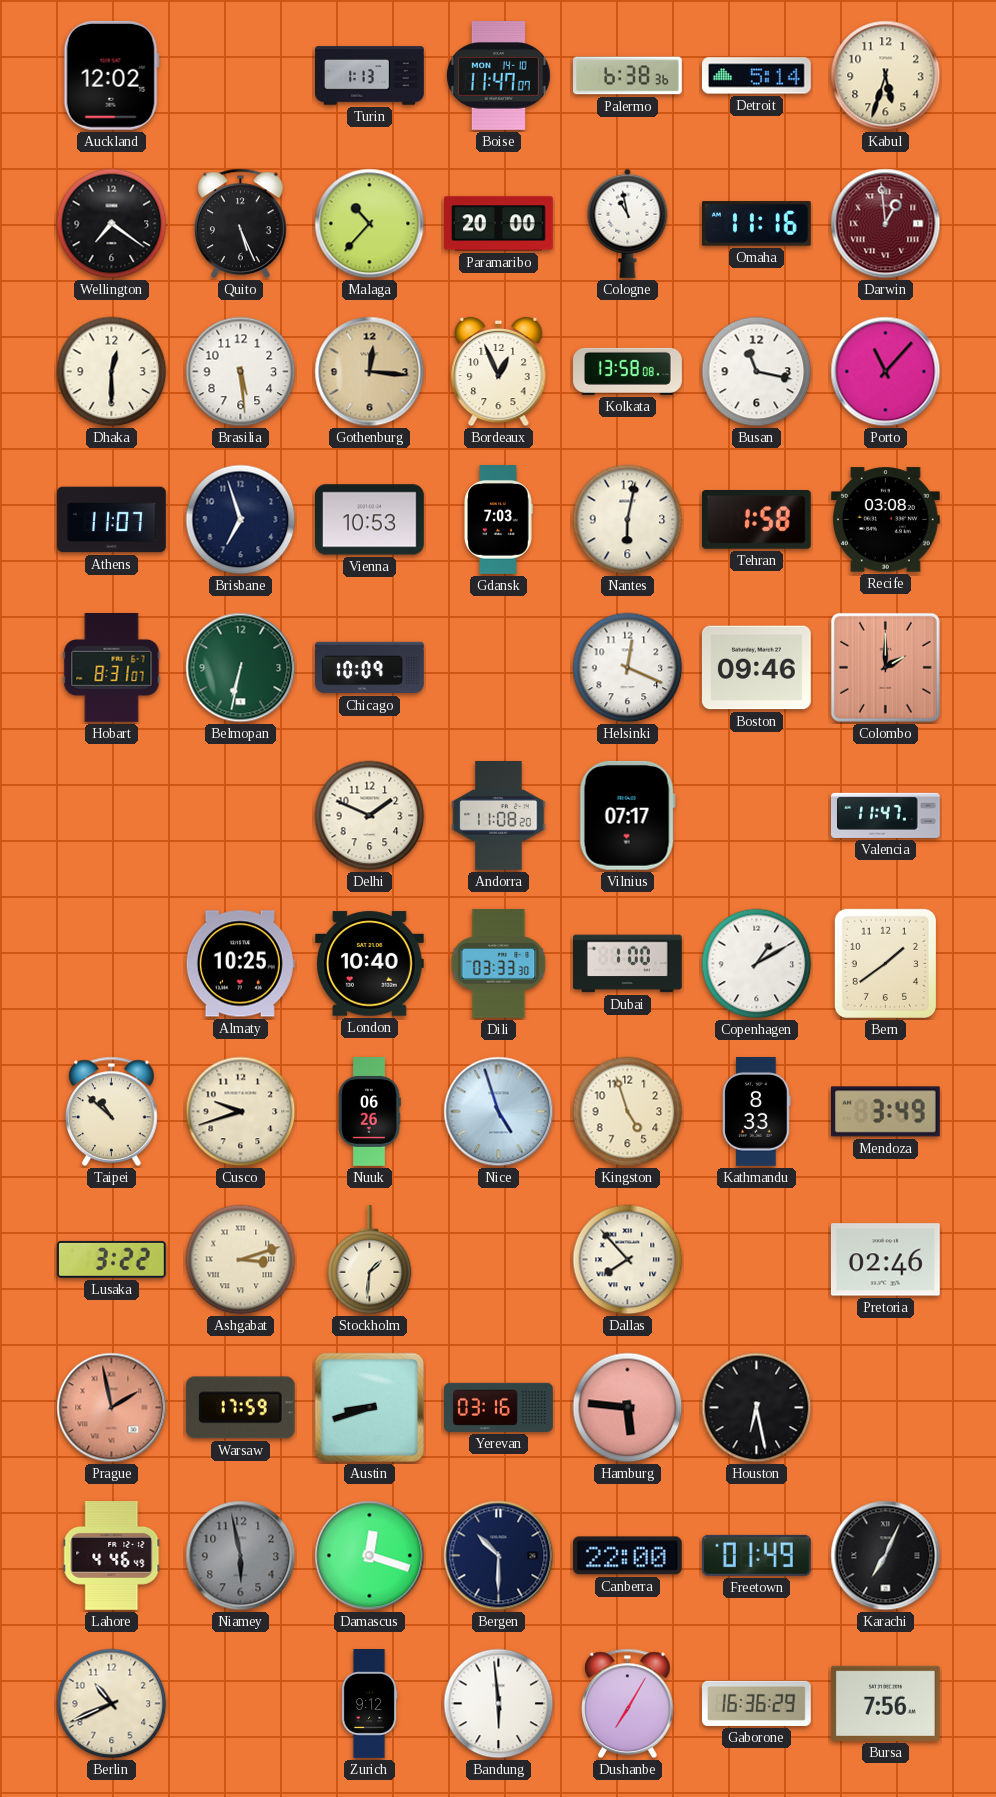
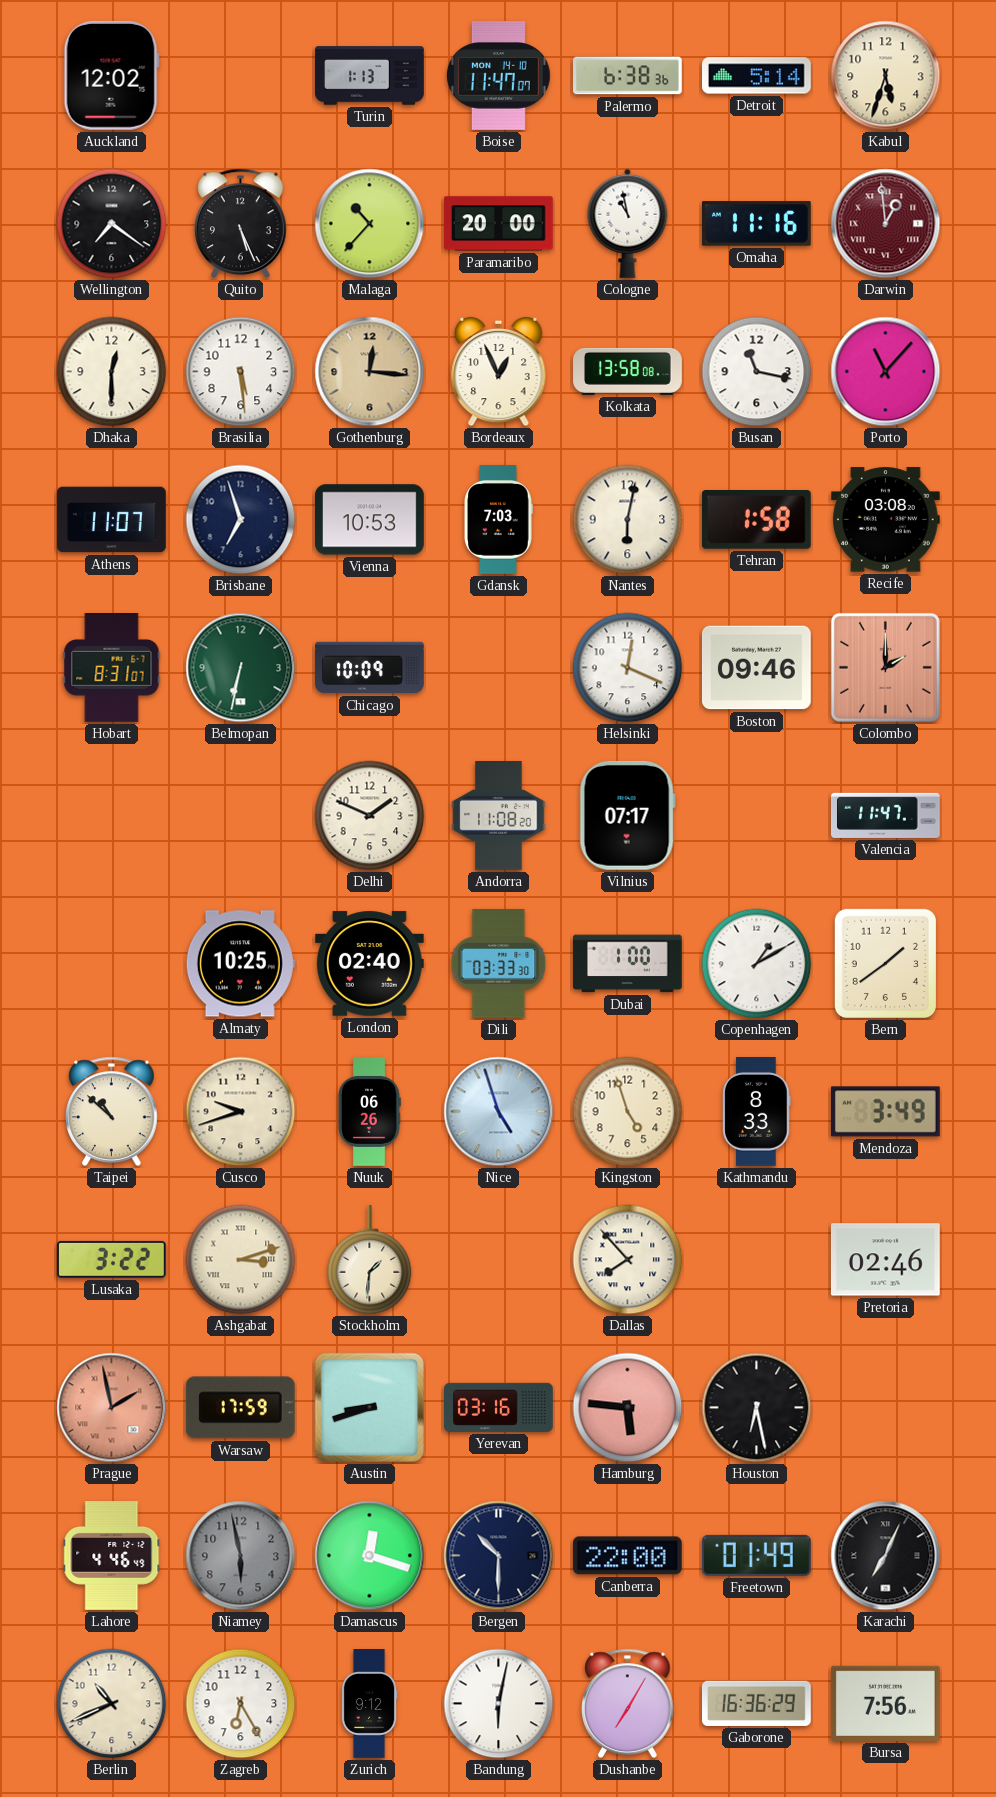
London: 10:40 -> 02:40
Zagreb: none -> 6:25
Bandung: 5:59 -> 6:02
